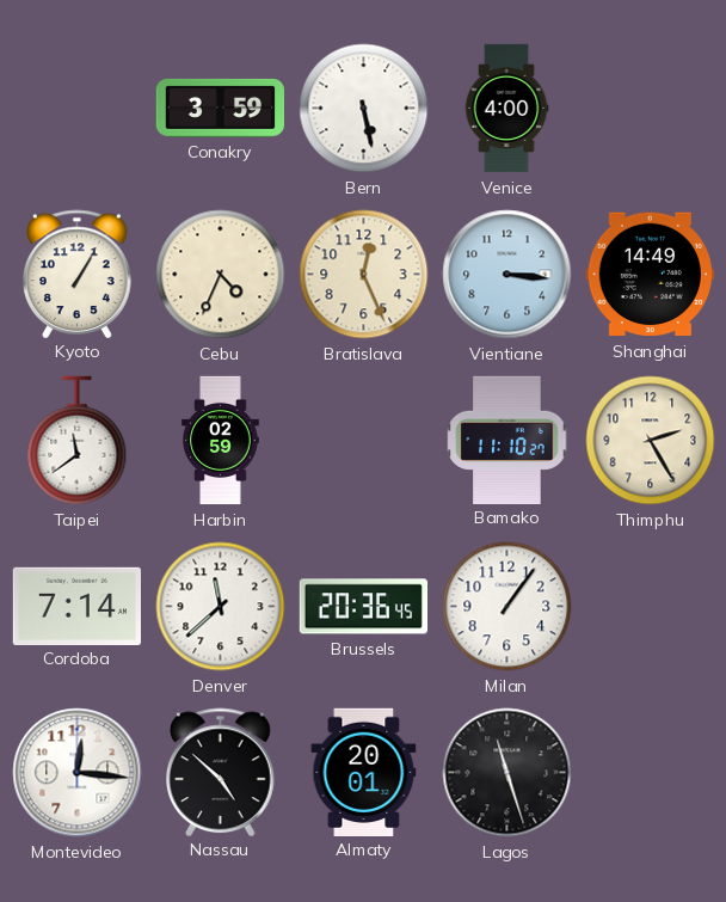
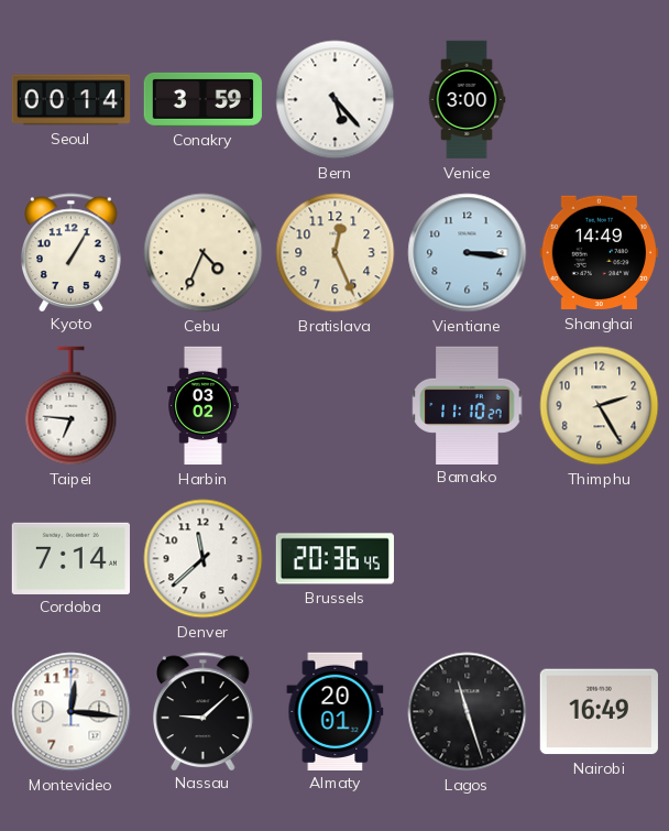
Seoul: none -> 00:14
Bern: 5:28 -> 5:23
Venice: 4:00 -> 3:00
Taipei: 11:39 -> 6:46
Harbin: 02:59 -> 03:02
Milan: 1:06 -> none
Nassau: 4:52 -> 9:08
Nairobi: none -> 16:49
